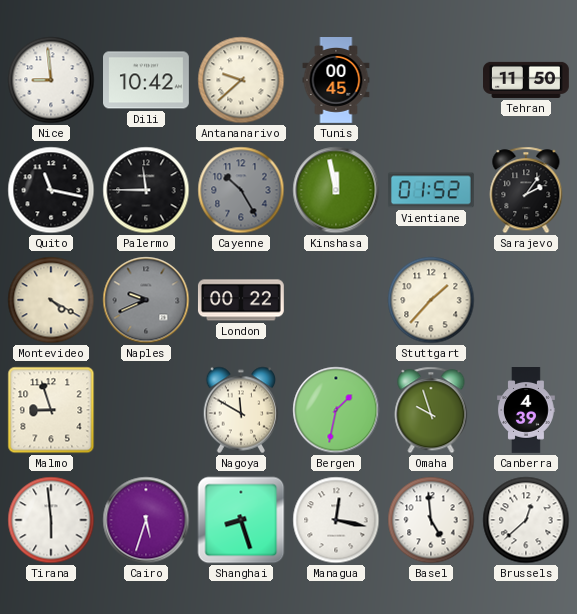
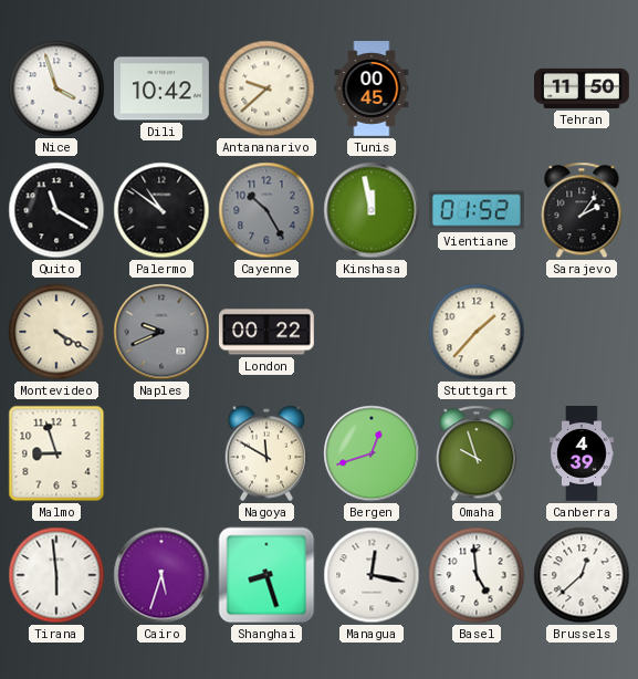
Nice: 8:59 -> 3:57
Quito: 11:17 -> 11:20
Palermo: 11:45 -> 10:51
Bergen: 1:32 -> 12:42
